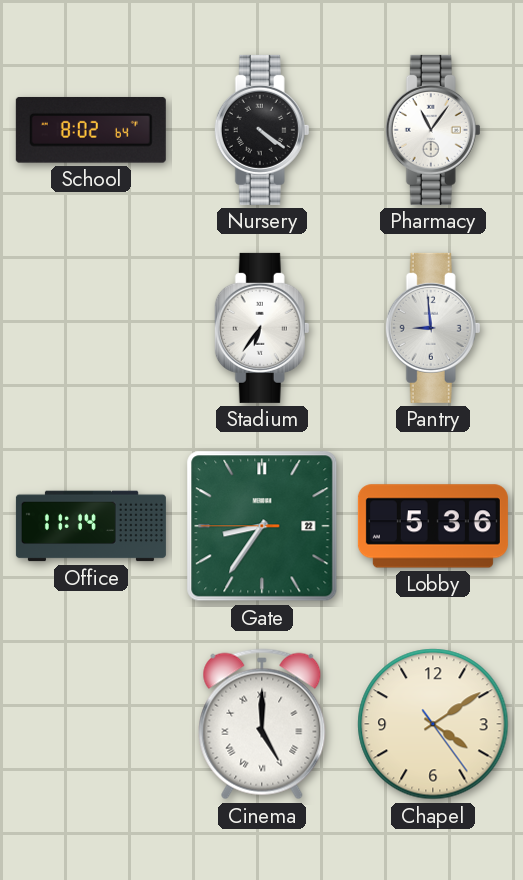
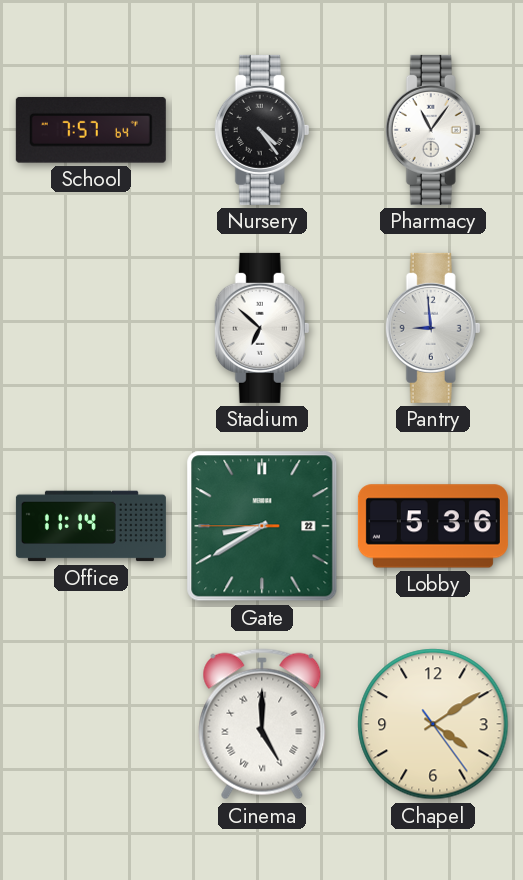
School: 8:02 -> 7:57
Nursery: 4:21 -> 4:24
Stadium: 6:36 -> 6:52
Gate: 8:35 -> 8:39
